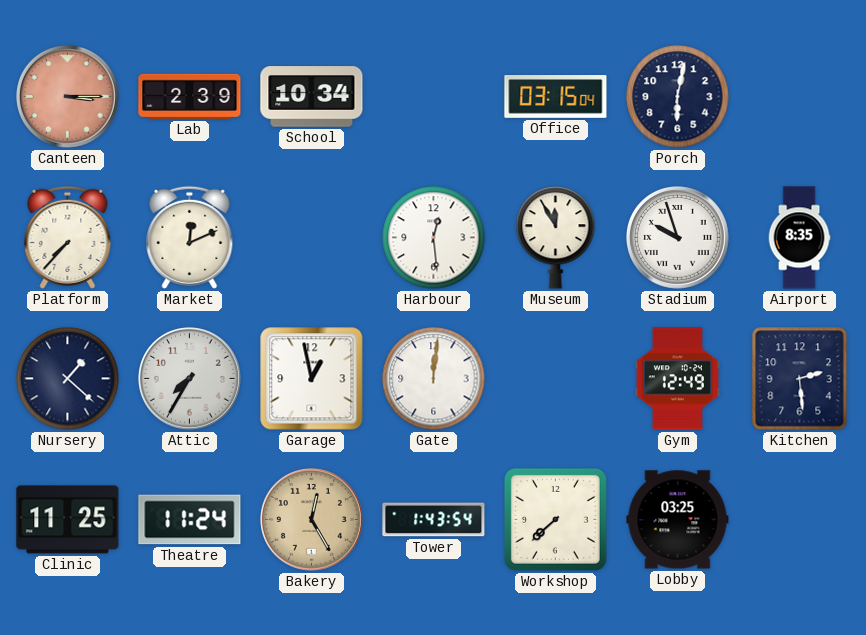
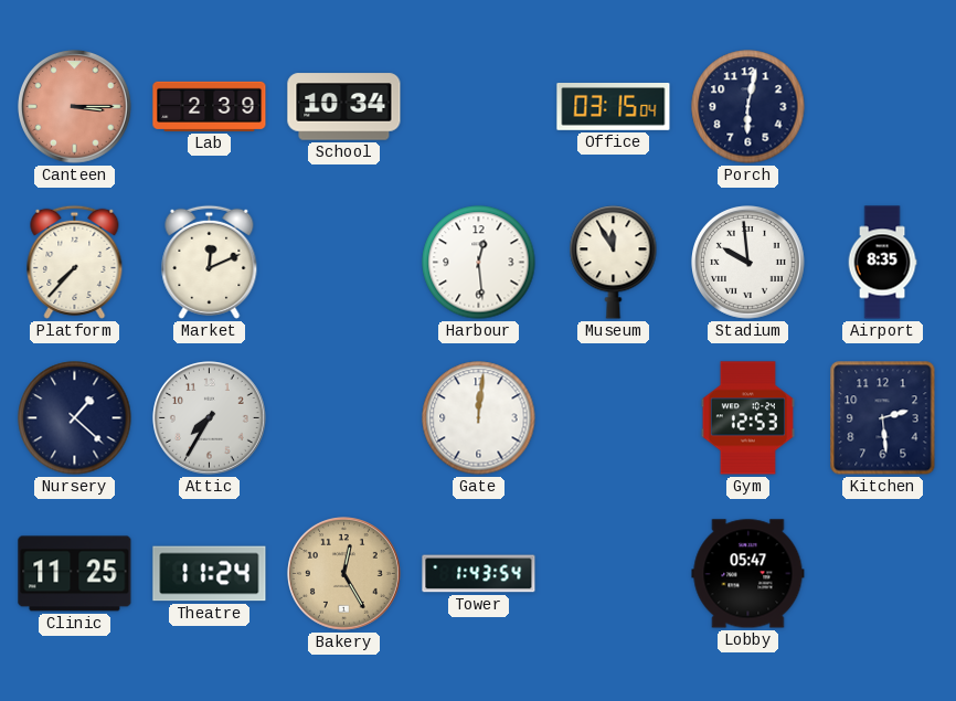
Stadium: 9:57 -> 9:59
Garage: 12:58 -> none
Gym: 12:49 -> 12:53
Workshop: 7:38 -> none
Lobby: 03:25 -> 05:47
